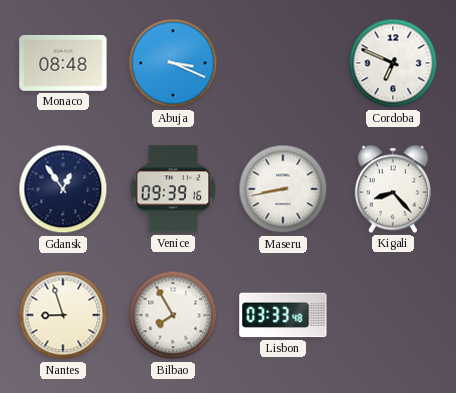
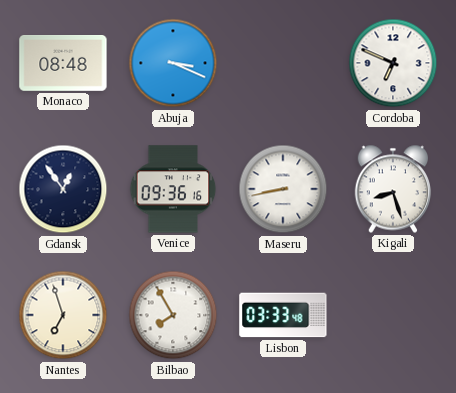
Venice: 09:39 -> 09:36
Kigali: 8:23 -> 8:27
Nantes: 8:57 -> 6:57
